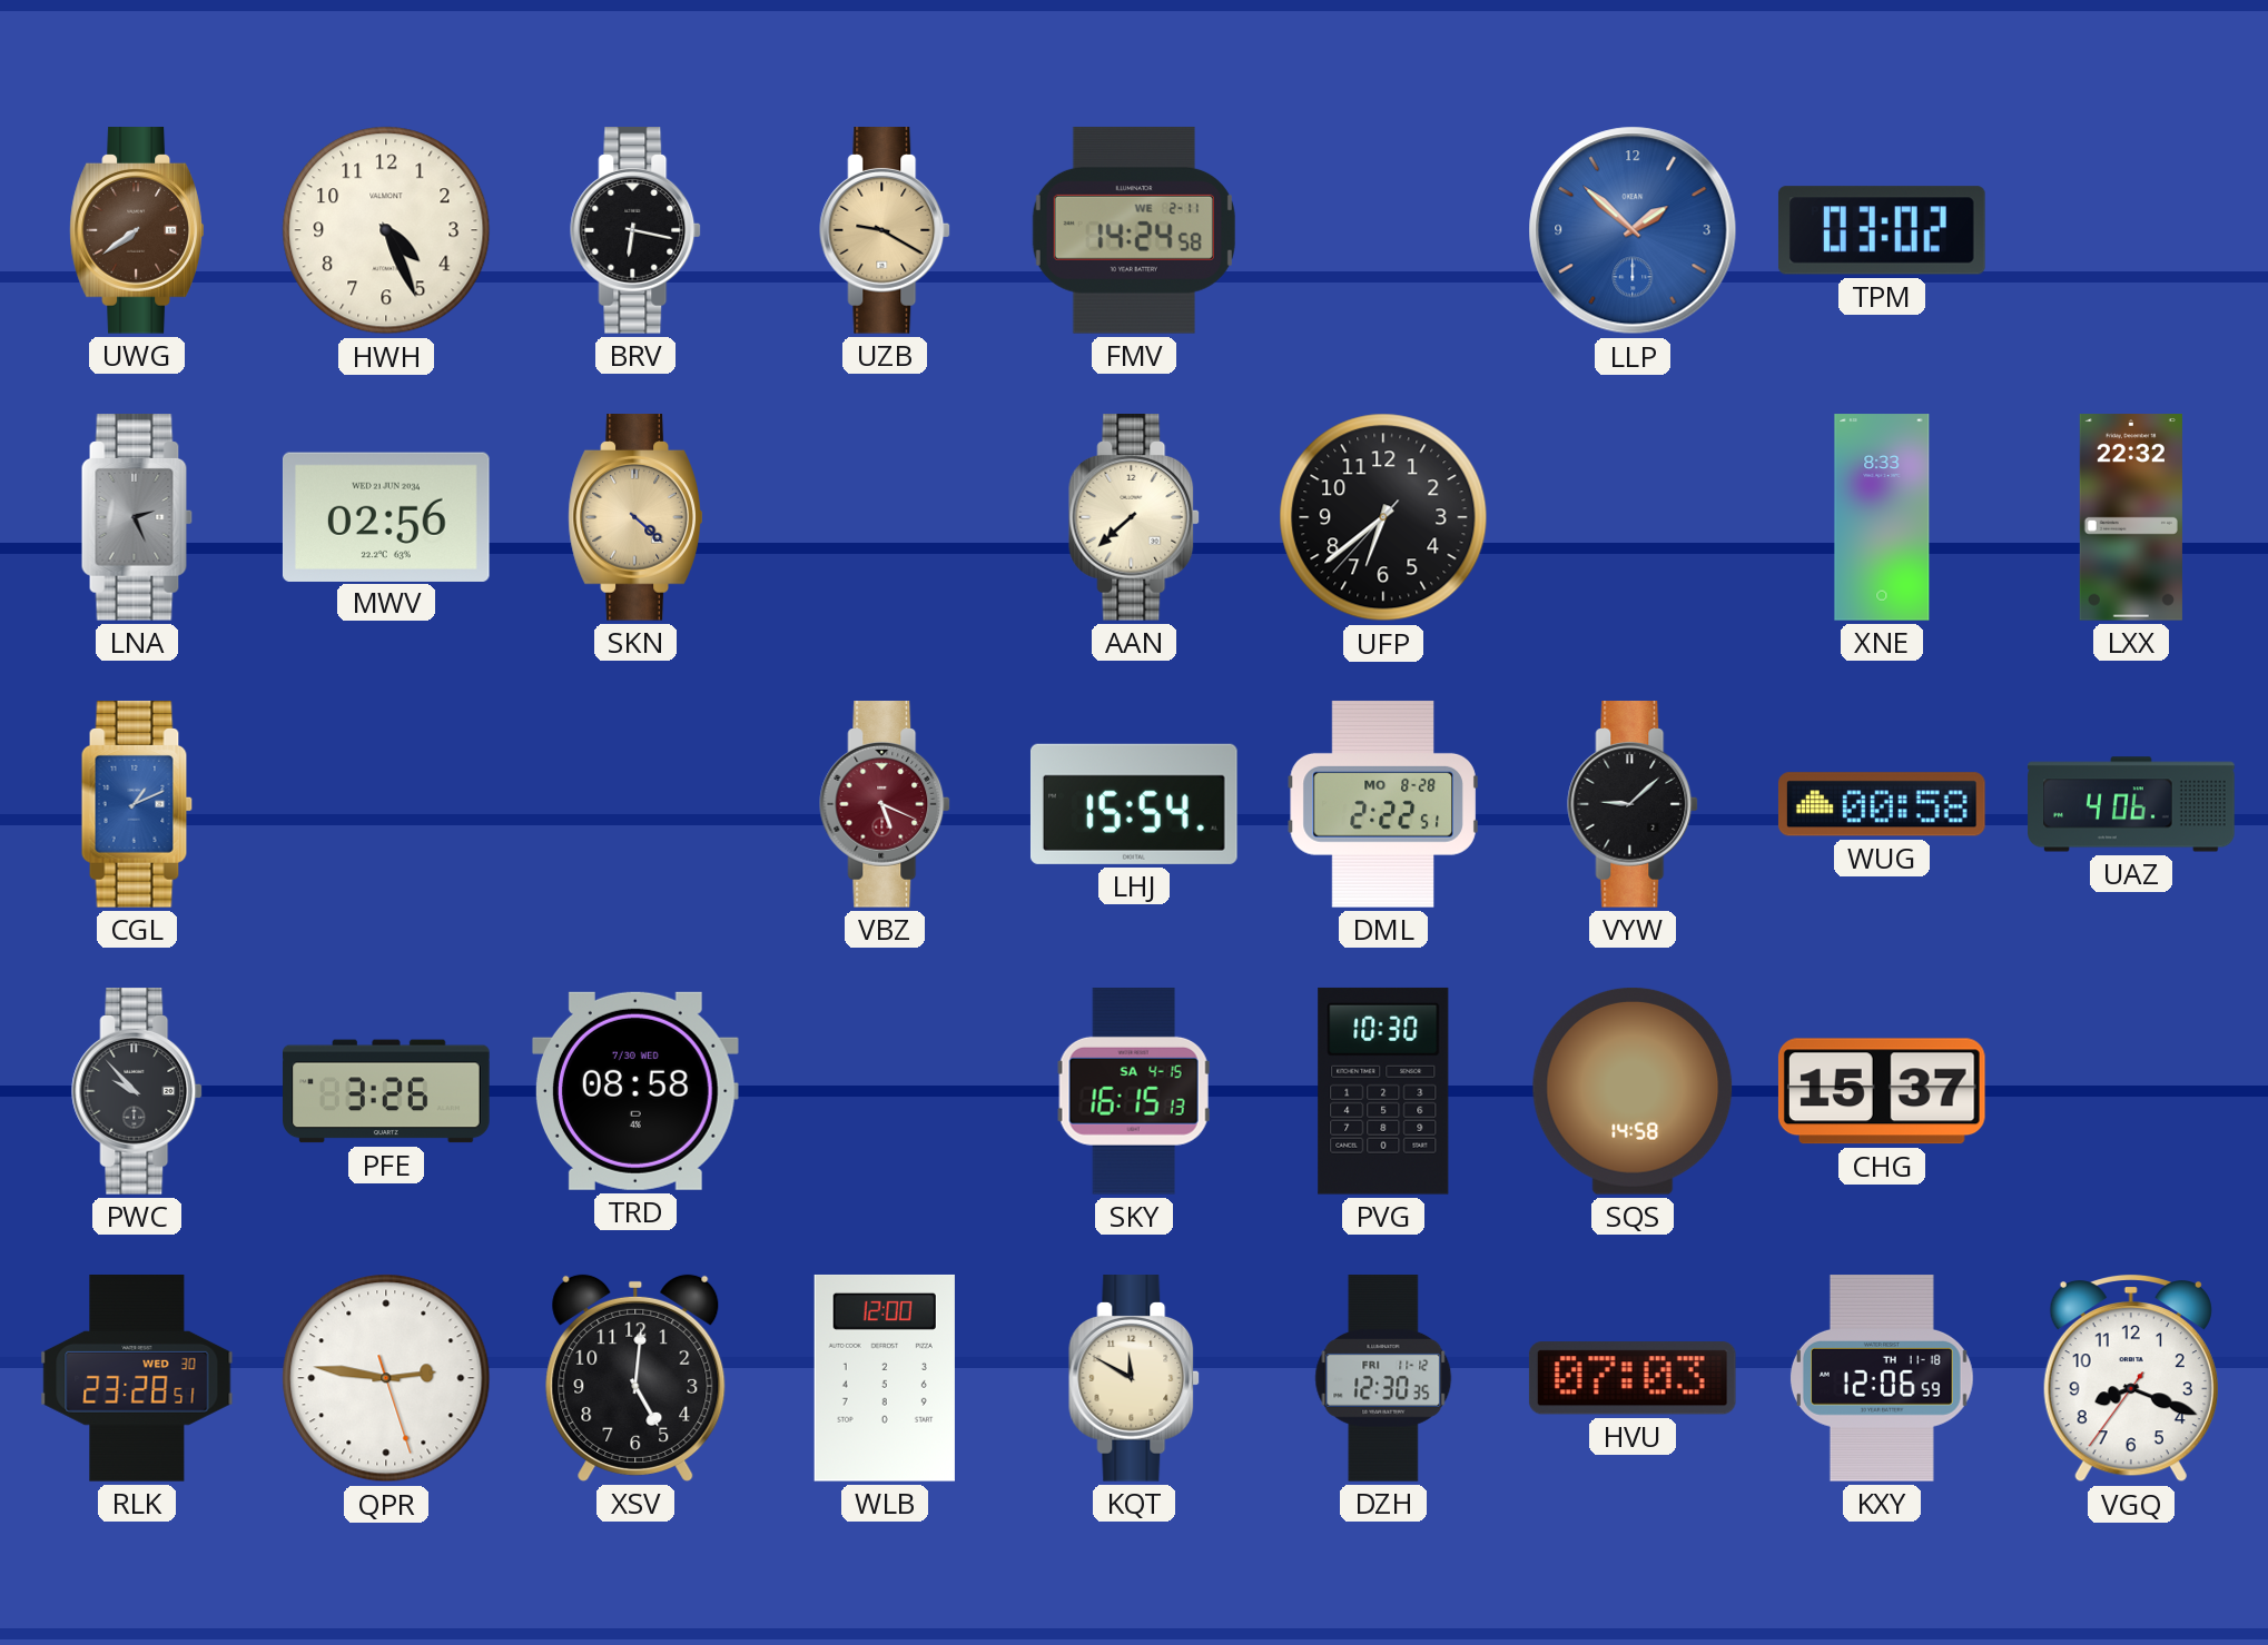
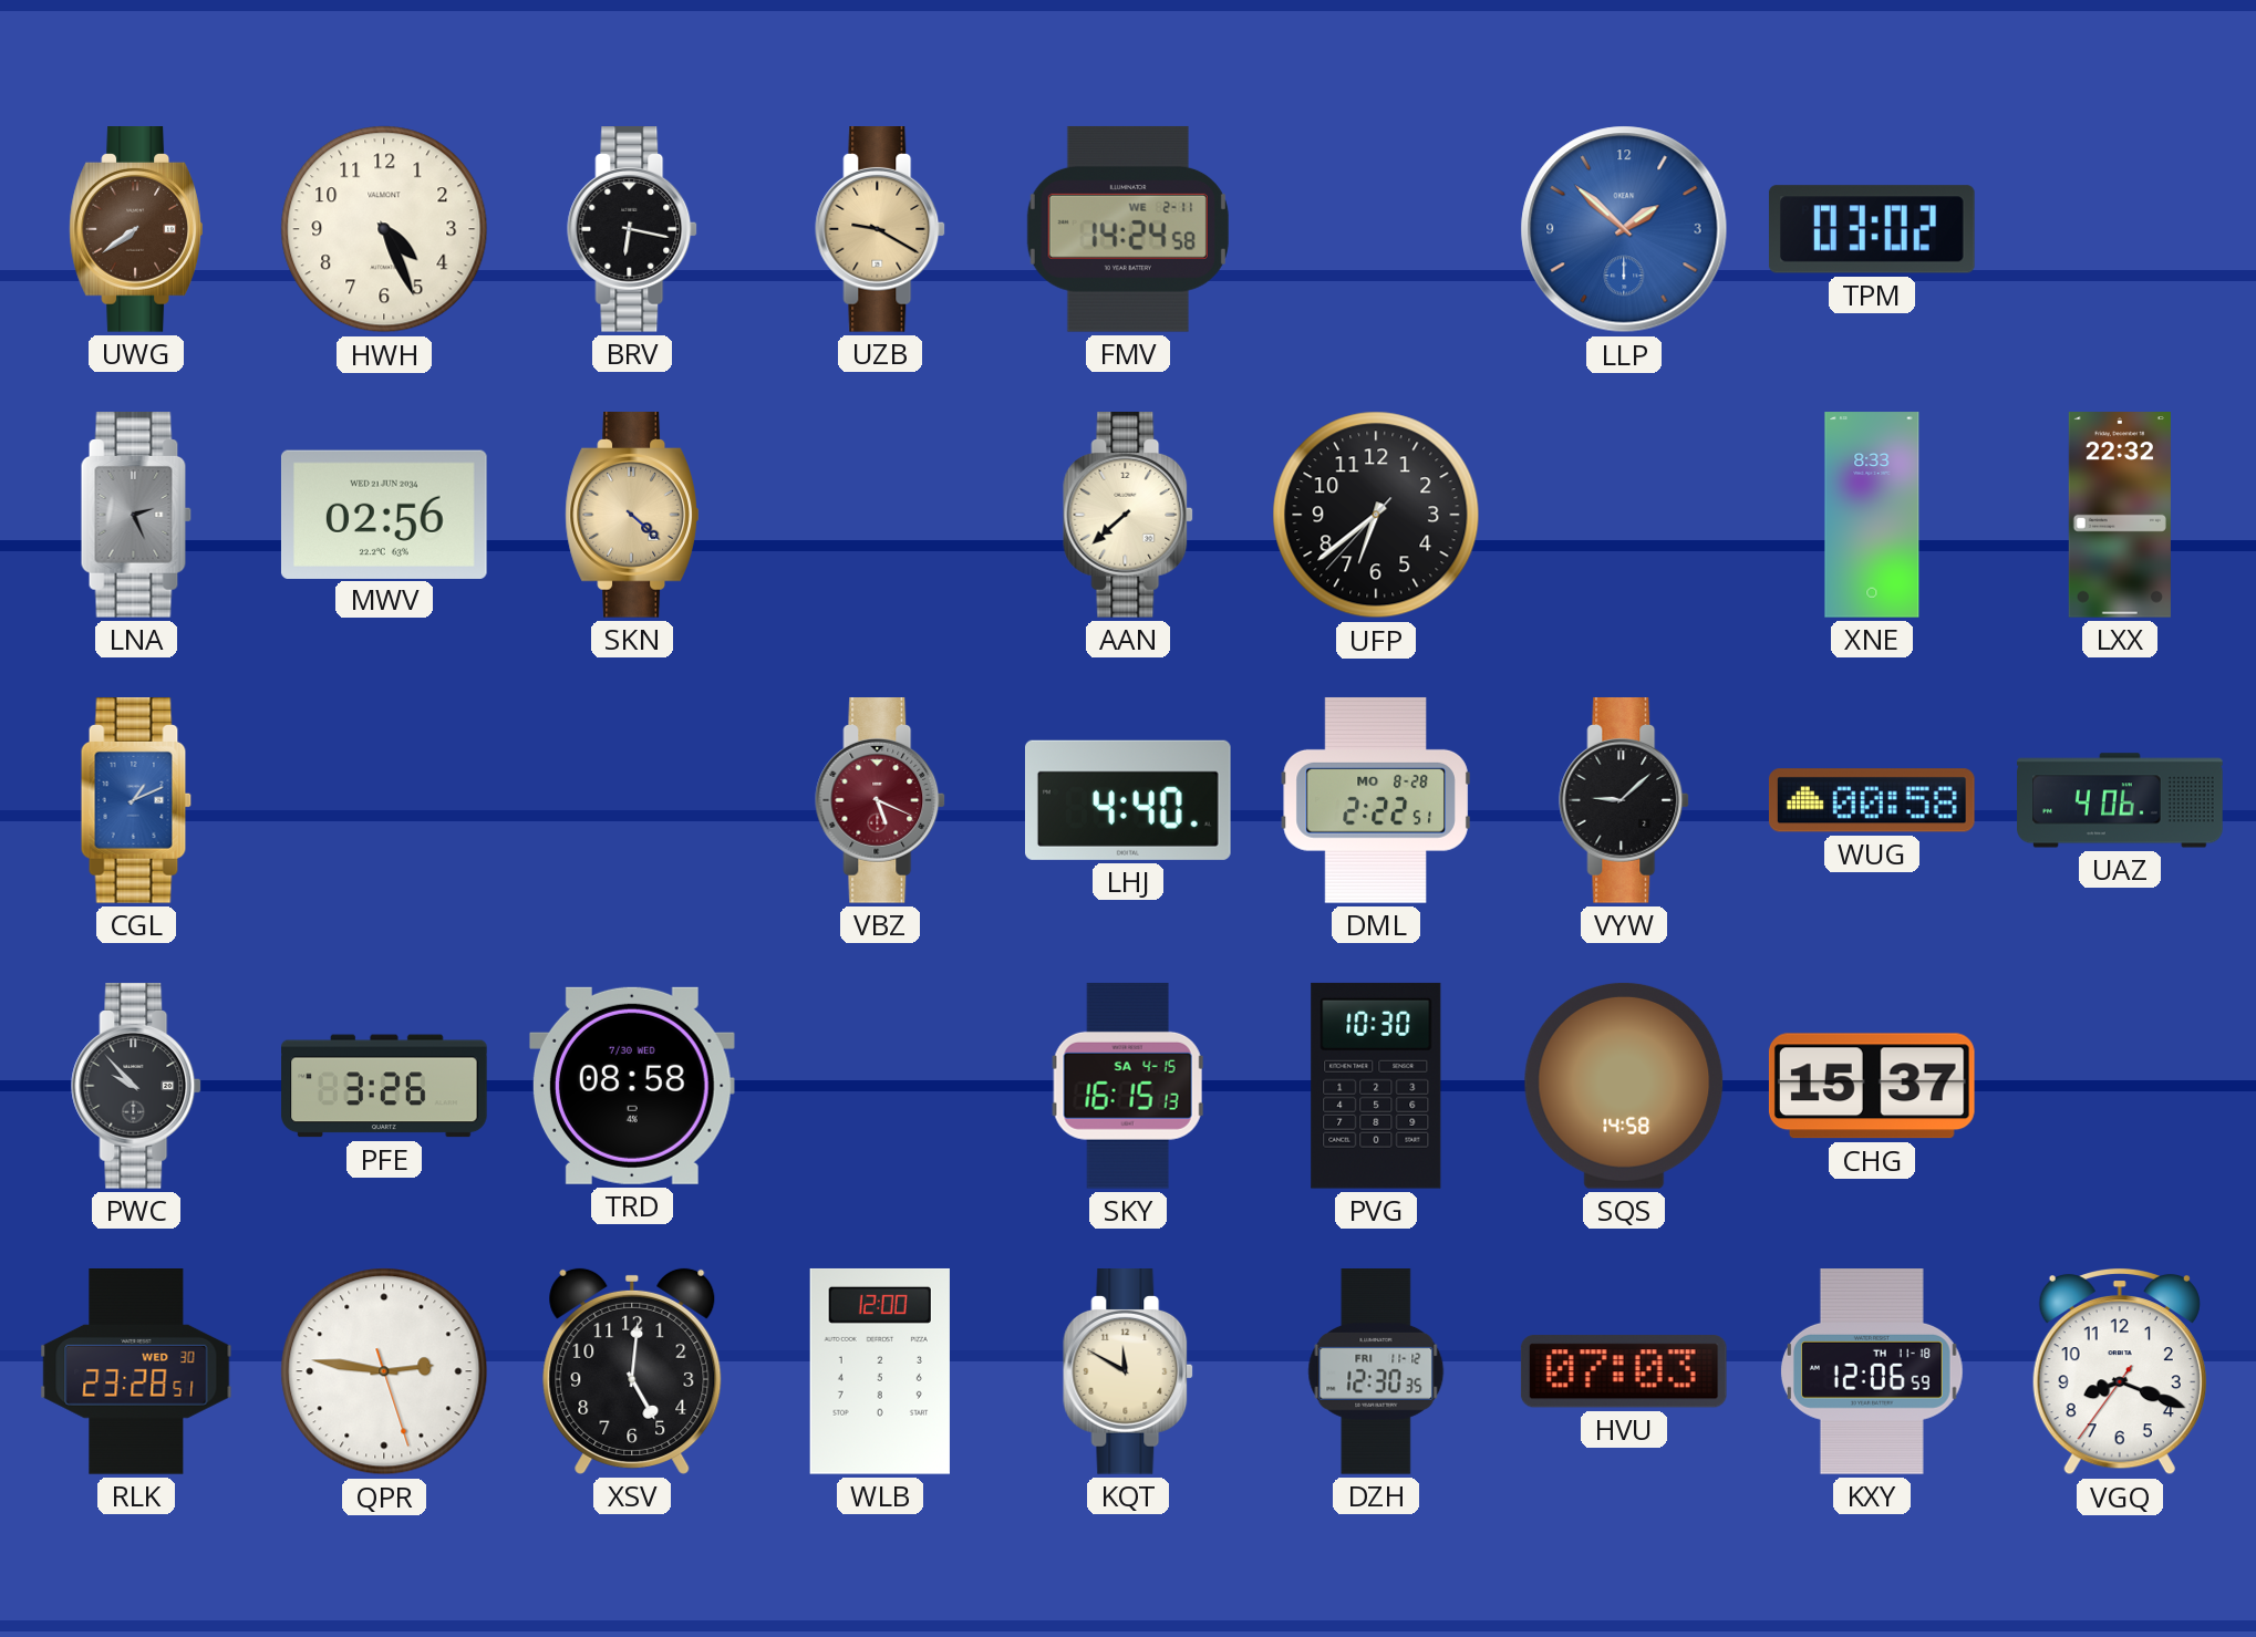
LHJ: 15:54 -> 4:40
